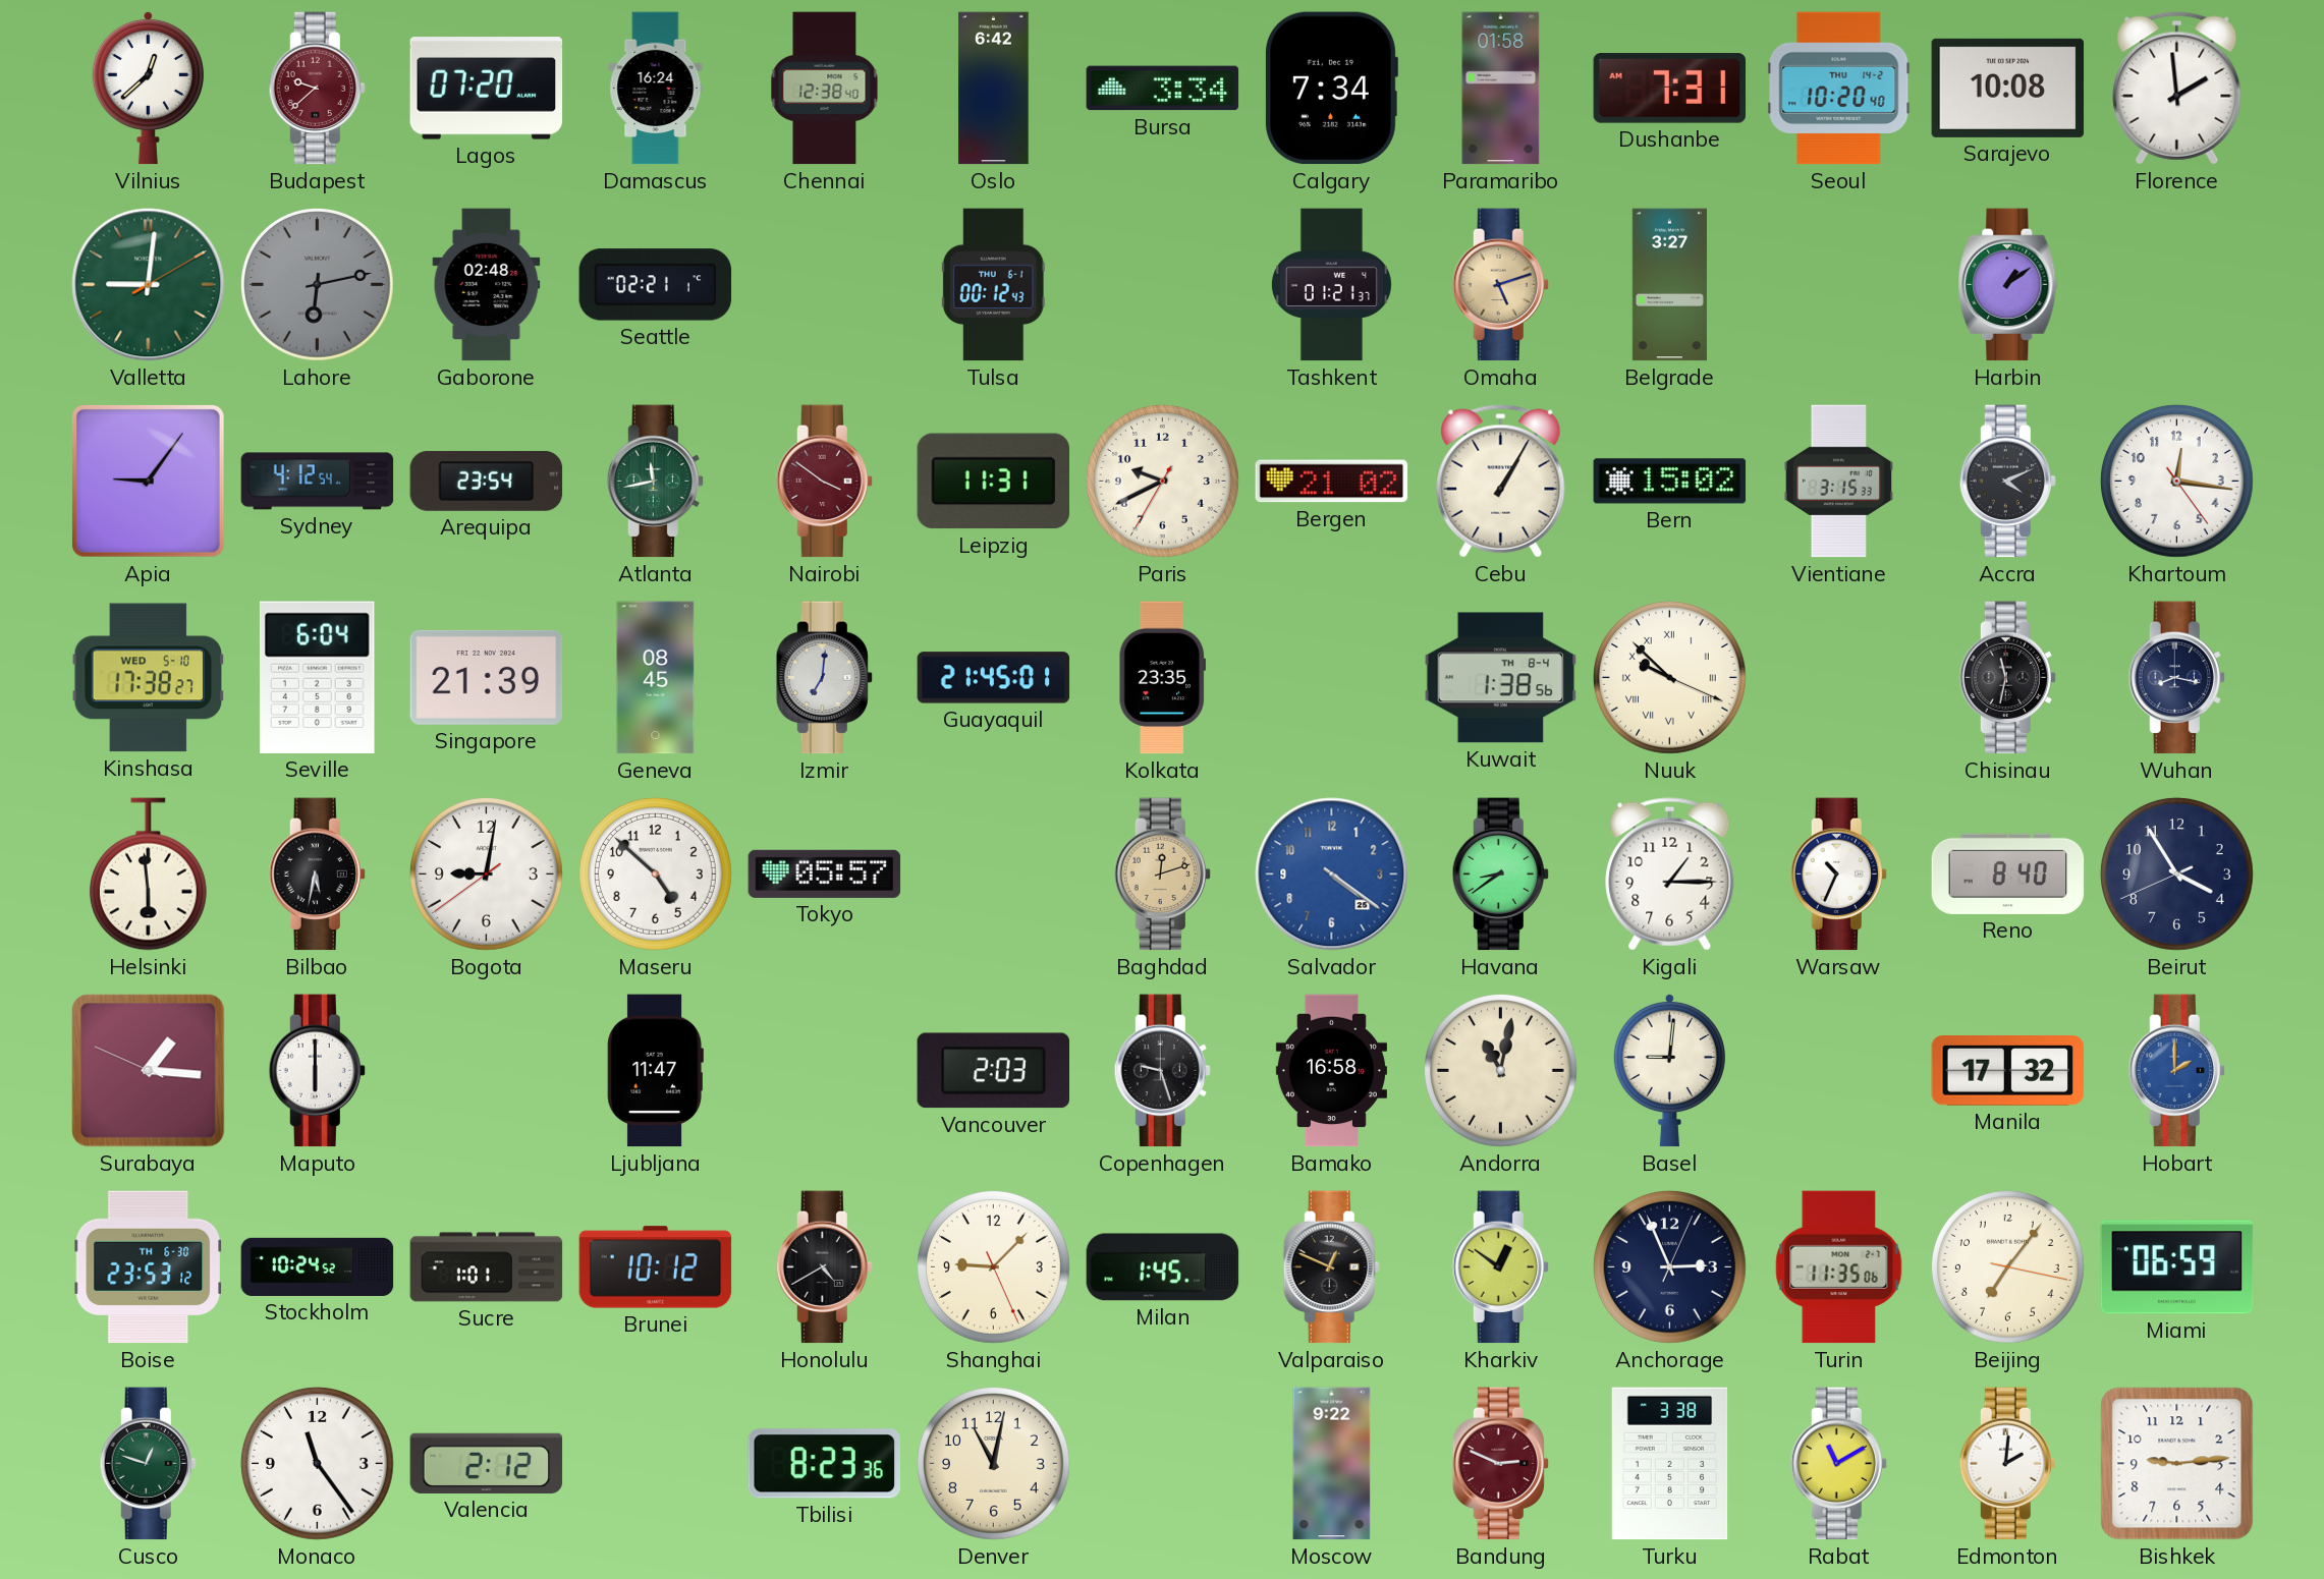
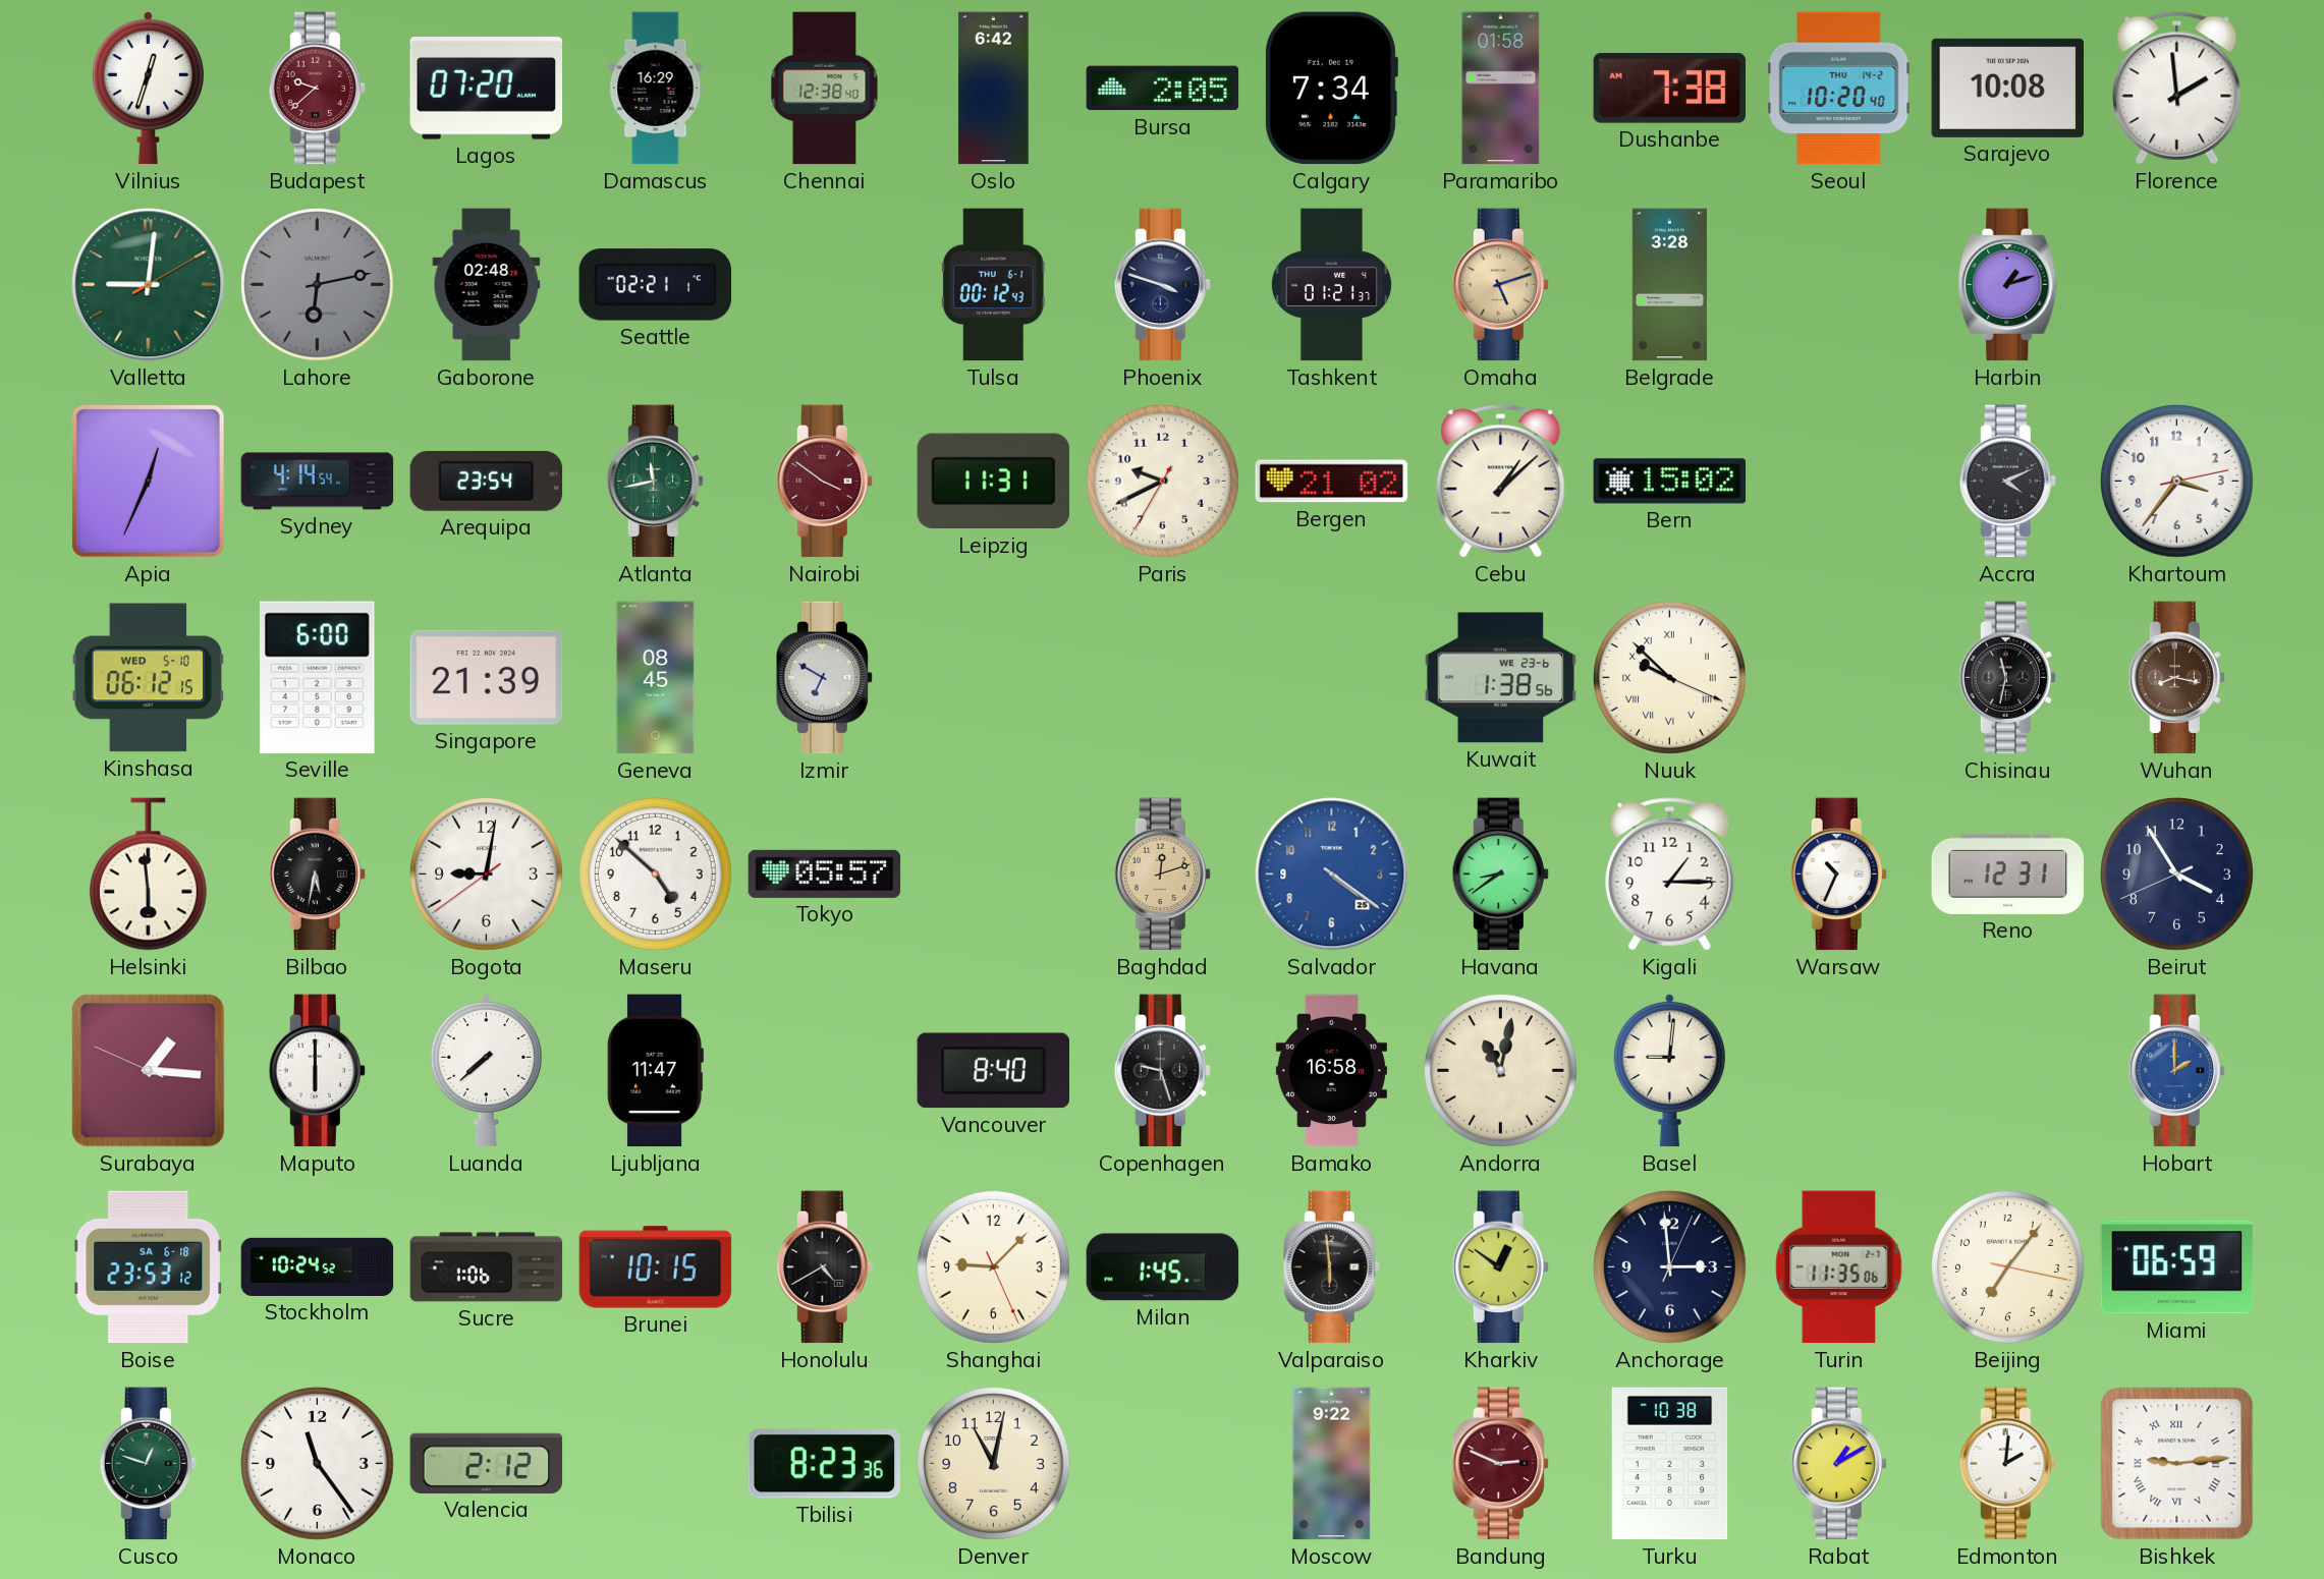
Vilnius: 12:38 -> 12:33
Damascus: 16:24 -> 16:29
Bursa: 3:34 -> 2:05
Dushanbe: 7:31 -> 7:38
Phoenix: none -> 3:48
Belgrade: 3:27 -> 3:28
Harbin: 1:09 -> 1:12
Apia: 9:06 -> 12:34
Sydney: 4:12 -> 4:14
Cebu: 1:05 -> 1:08
Vientiane: 3:15 -> none
Khartoum: 12:16 -> 3:36
Kinshasa: 17:38 -> 06:12
Seville: 6:04 -> 6:00
Izmir: 7:01 -> 6:50
Guayaquil: 21:45 -> none
Kolkata: 23:35 -> none
Kuwait date: TH 8-4 -> WE 23-6
Wuhan dial: navy -> brown
Reno: 8:40 -> 12:31
Luanda: none -> 7:38
Vancouver: 2:03 -> 8:40
Manila: 17:32 -> none
Boise date: TH 6-30 -> SA 6-18
Sucre: 1:01 -> 1:06
Brunei: 10:12 -> 10:15
Valparaiso: 12:49 -> 5:59
Anchorage: 2:56 -> 2:59
Turku: 3:38 -> 10:38
Rabat: 11:10 -> 1:10
Bishkek numerals: Arabic -> Roman
